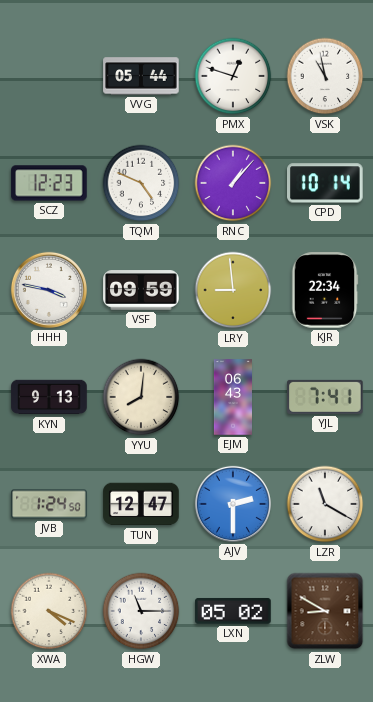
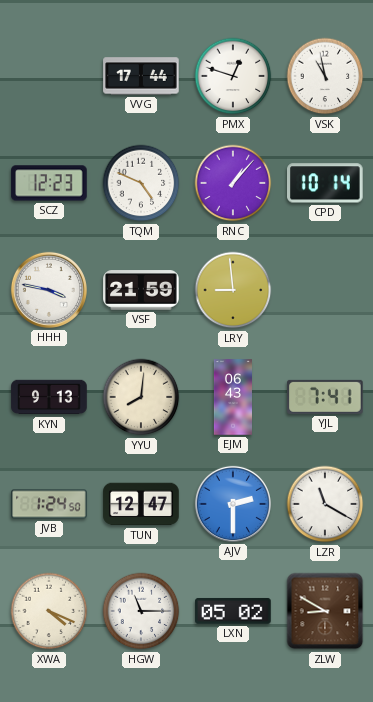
VVG: 05:44 -> 17:44
VSF: 09:59 -> 21:59
KJR: 22:34 -> none
